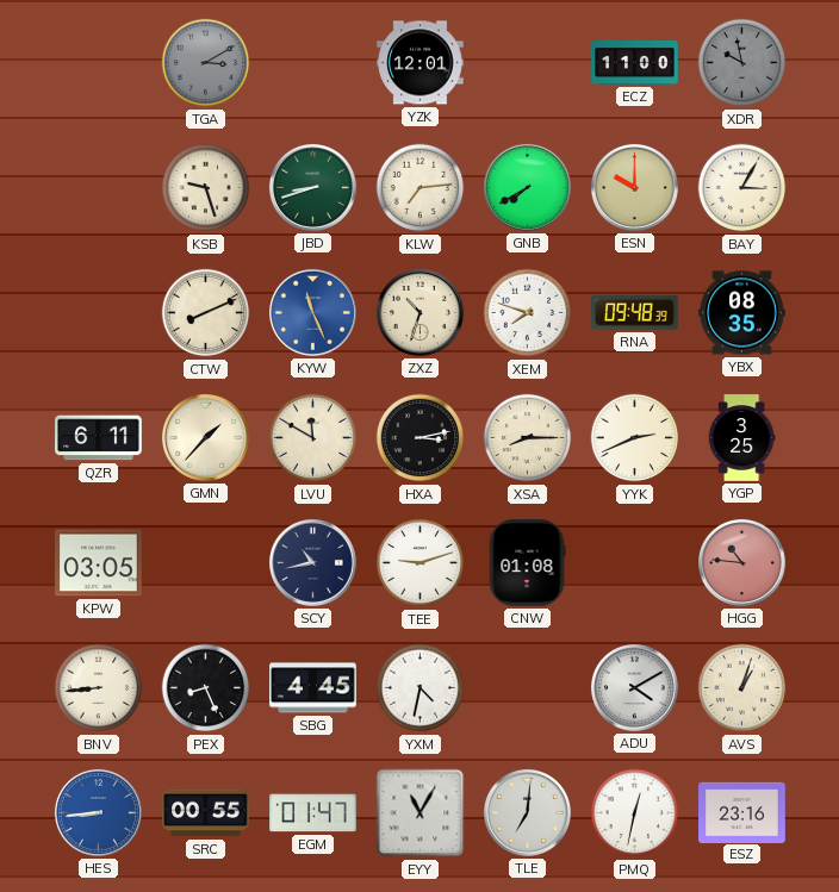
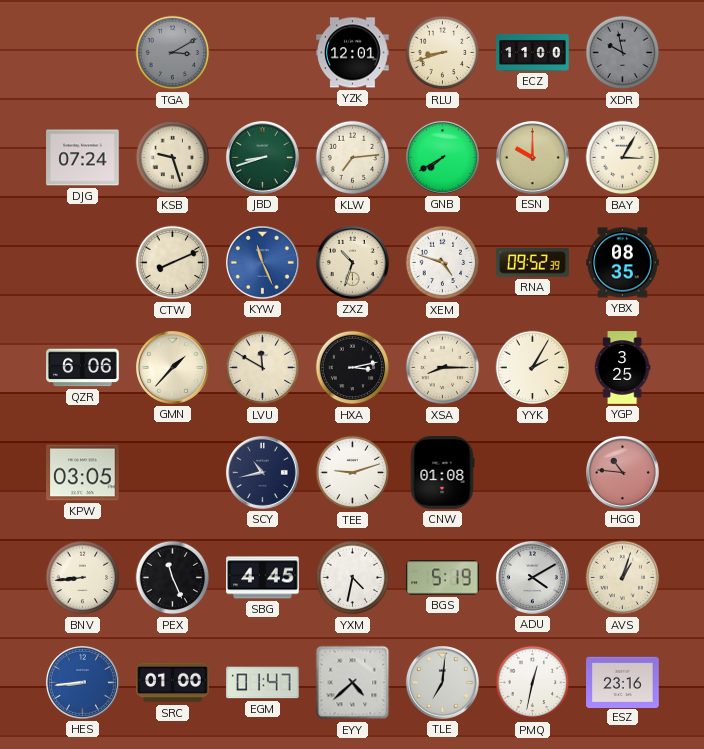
RLU: none -> 8:42
DJG: none -> 07:24
XEM: 7:48 -> 4:48
RNA: 09:48 -> 09:52
QZR: 6:11 -> 6:06
YYK: 2:41 -> 2:05
PEX: 8:26 -> 11:26
BGS: none -> 5:19
SRC: 00:55 -> 01:00
EYY: 11:05 -> 4:38
